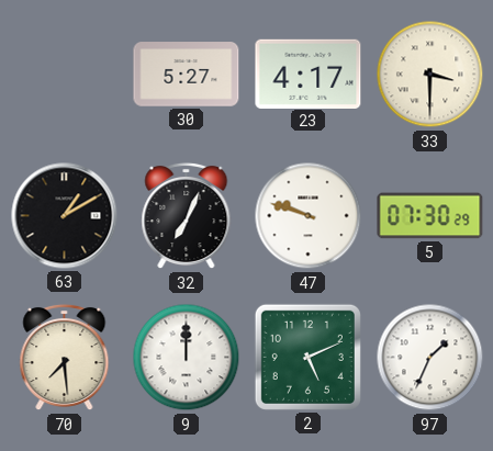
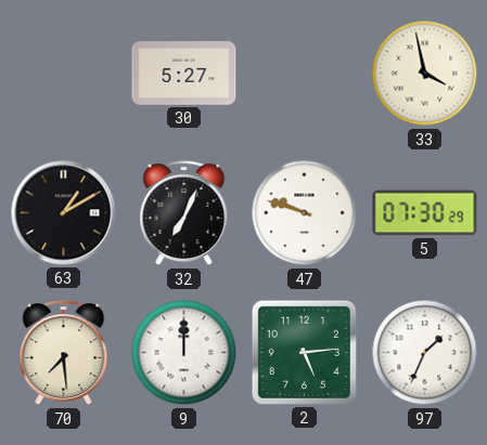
23: 4:17 -> none
33: 3:30 -> 3:58
2: 5:11 -> 5:14
